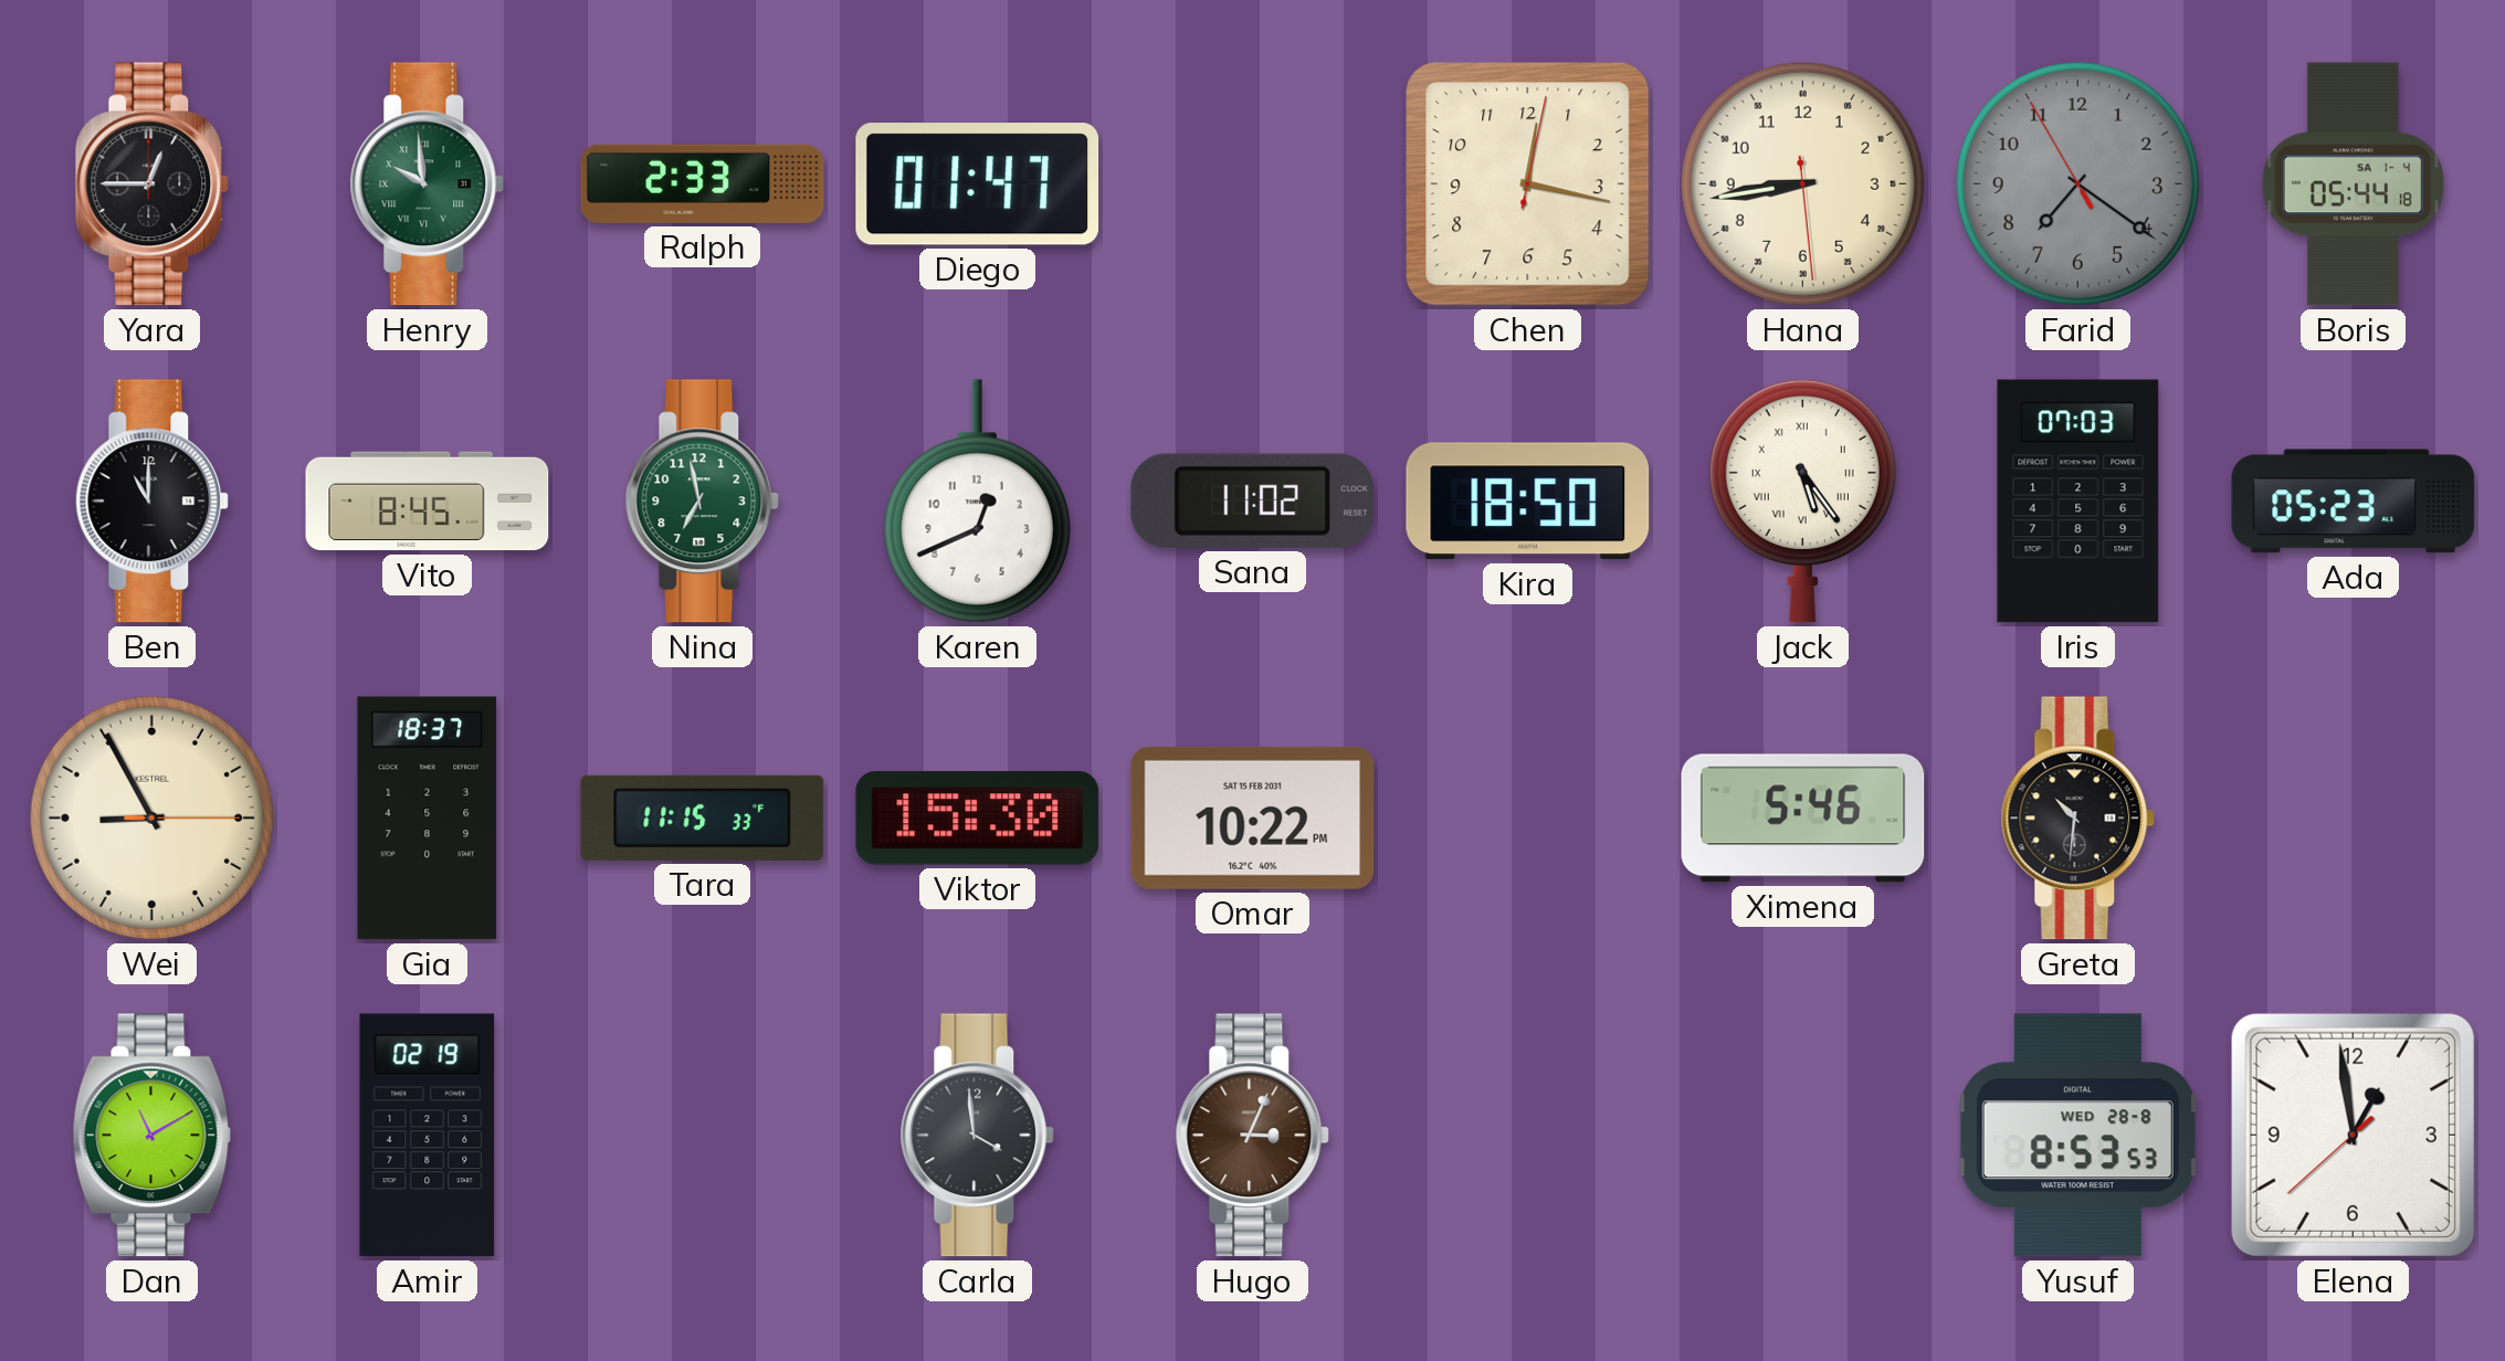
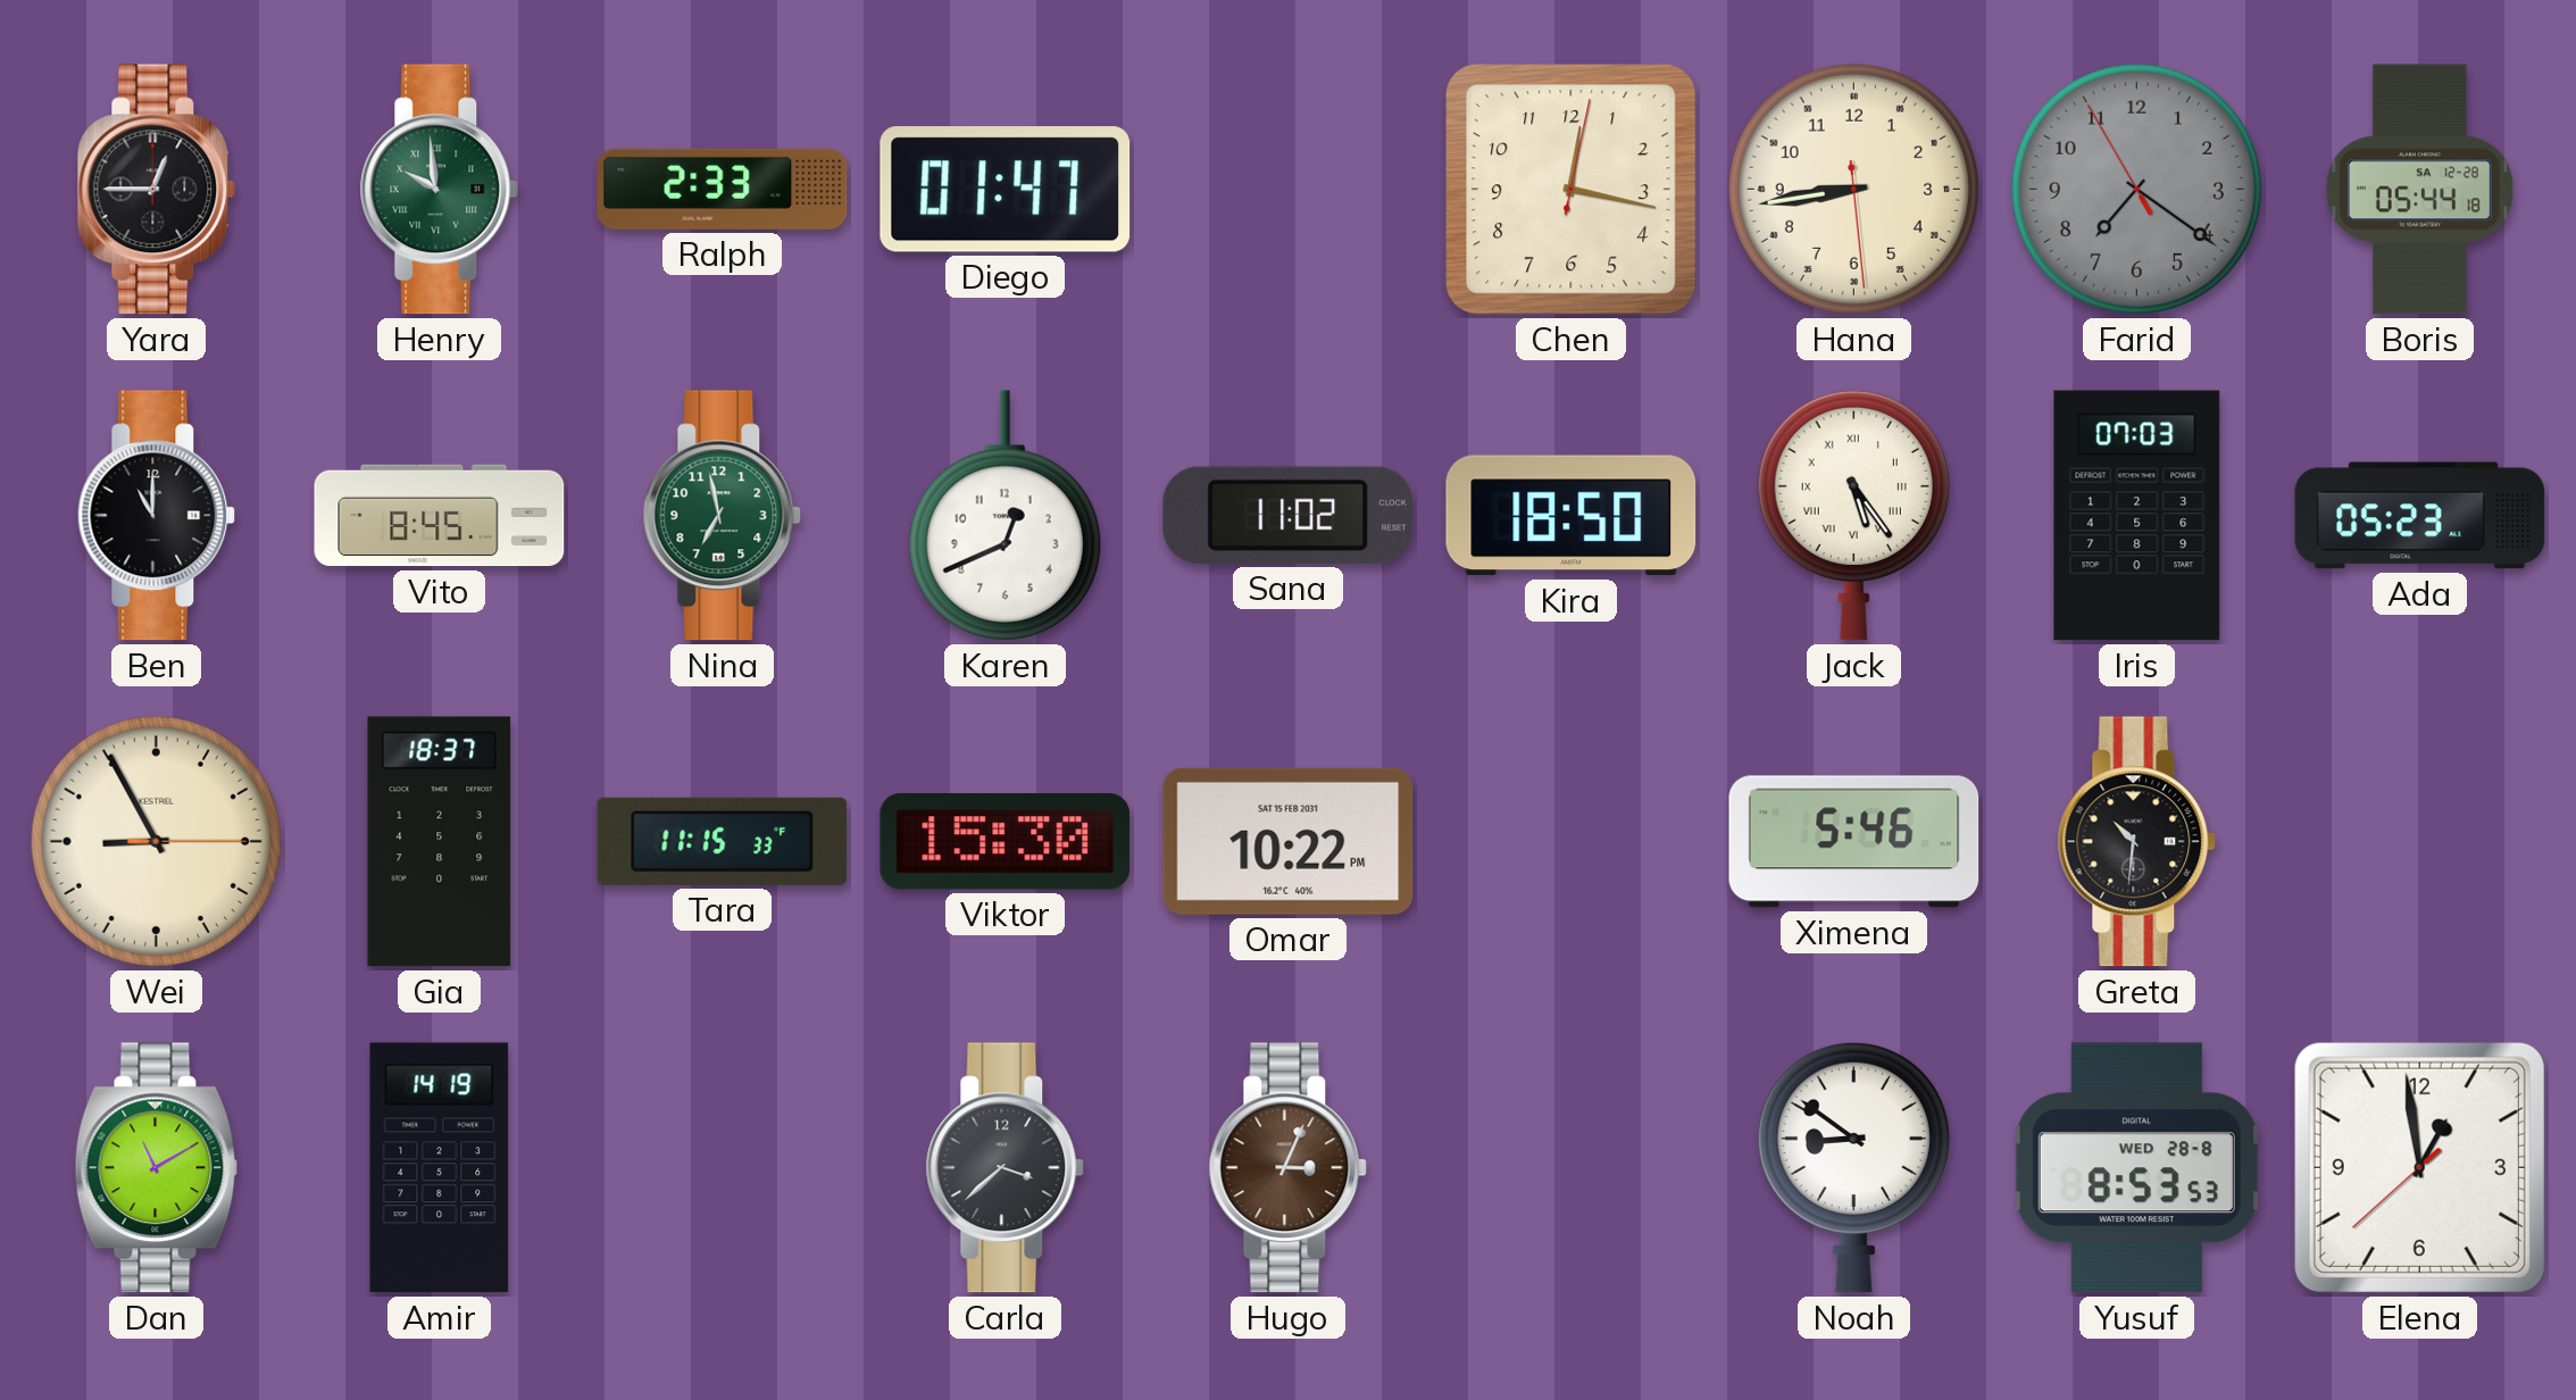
Boris date: SA 1-4 -> SA 12-28
Amir: 02:19 -> 14:19
Carla: 3:59 -> 3:38
Noah: none -> 8:51
